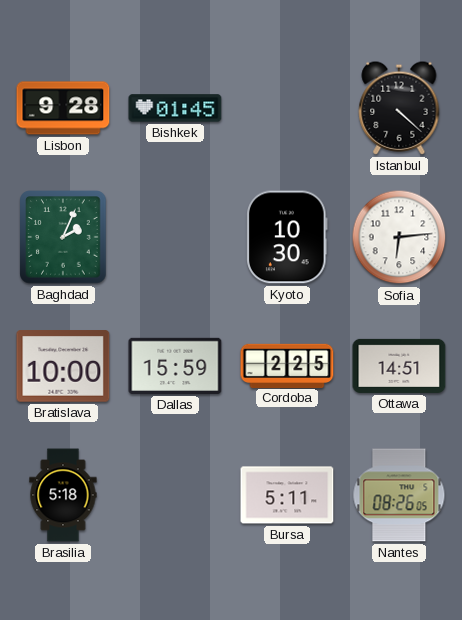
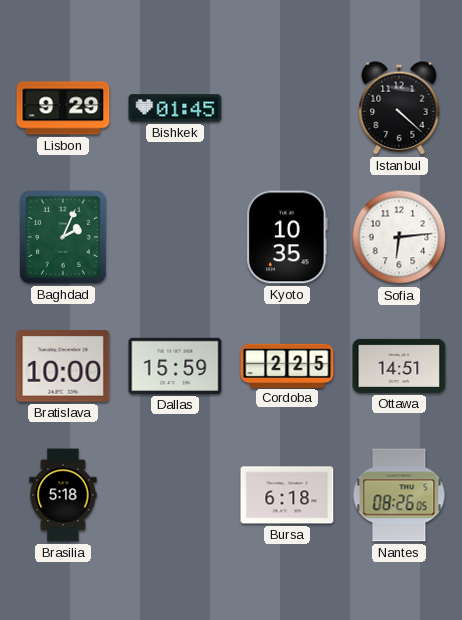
Lisbon: 9:28 -> 9:29
Kyoto: 10:30 -> 10:35
Bursa: 5:11 -> 6:18
